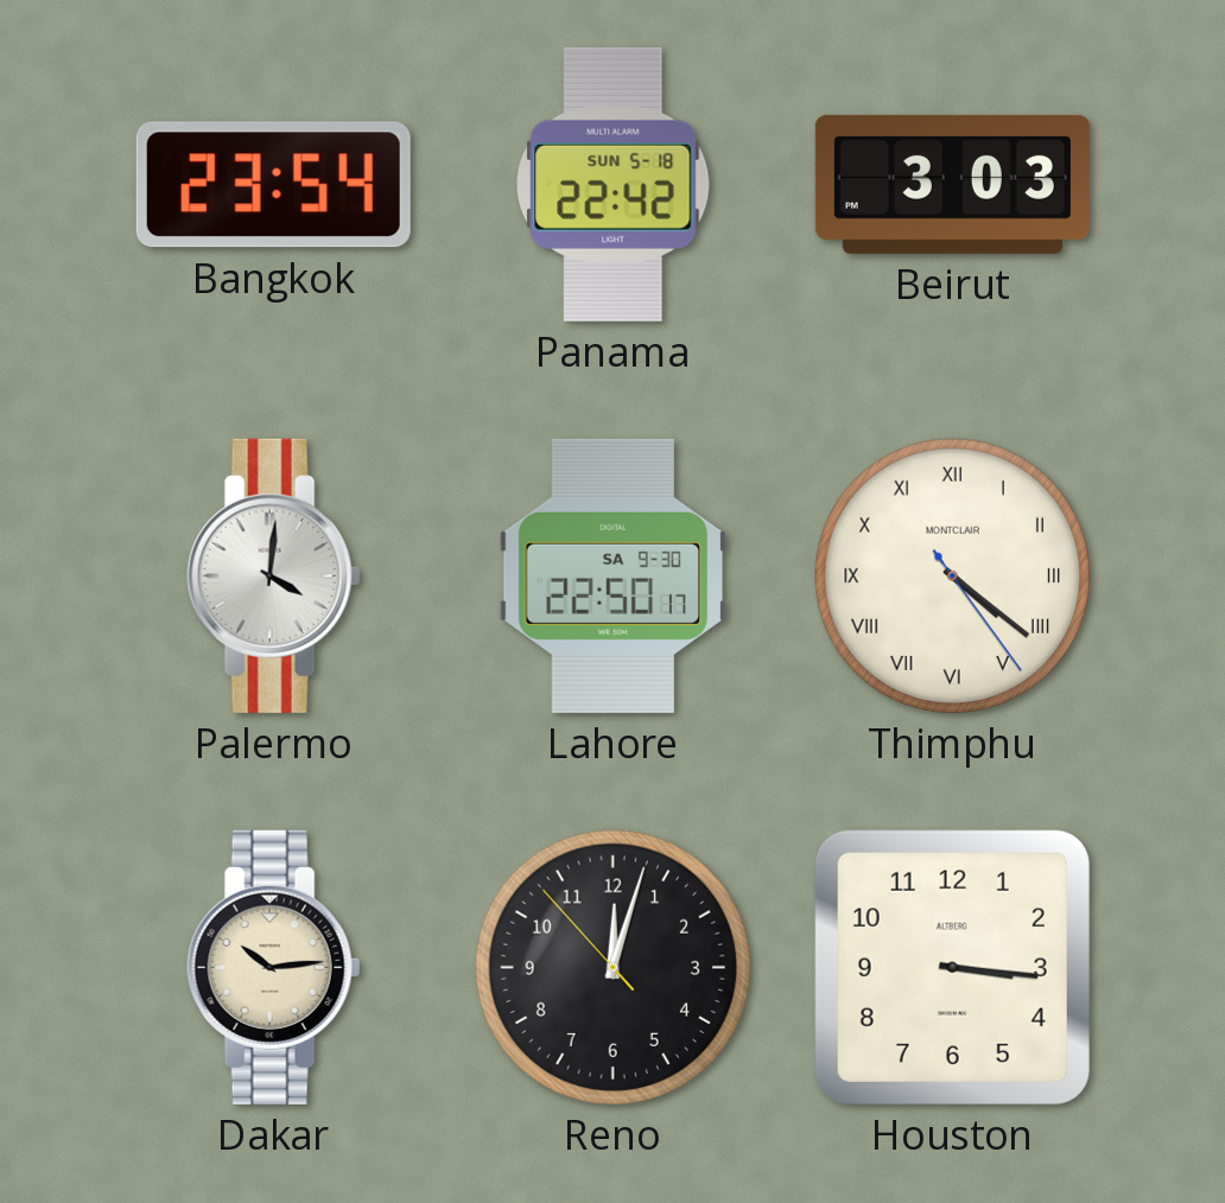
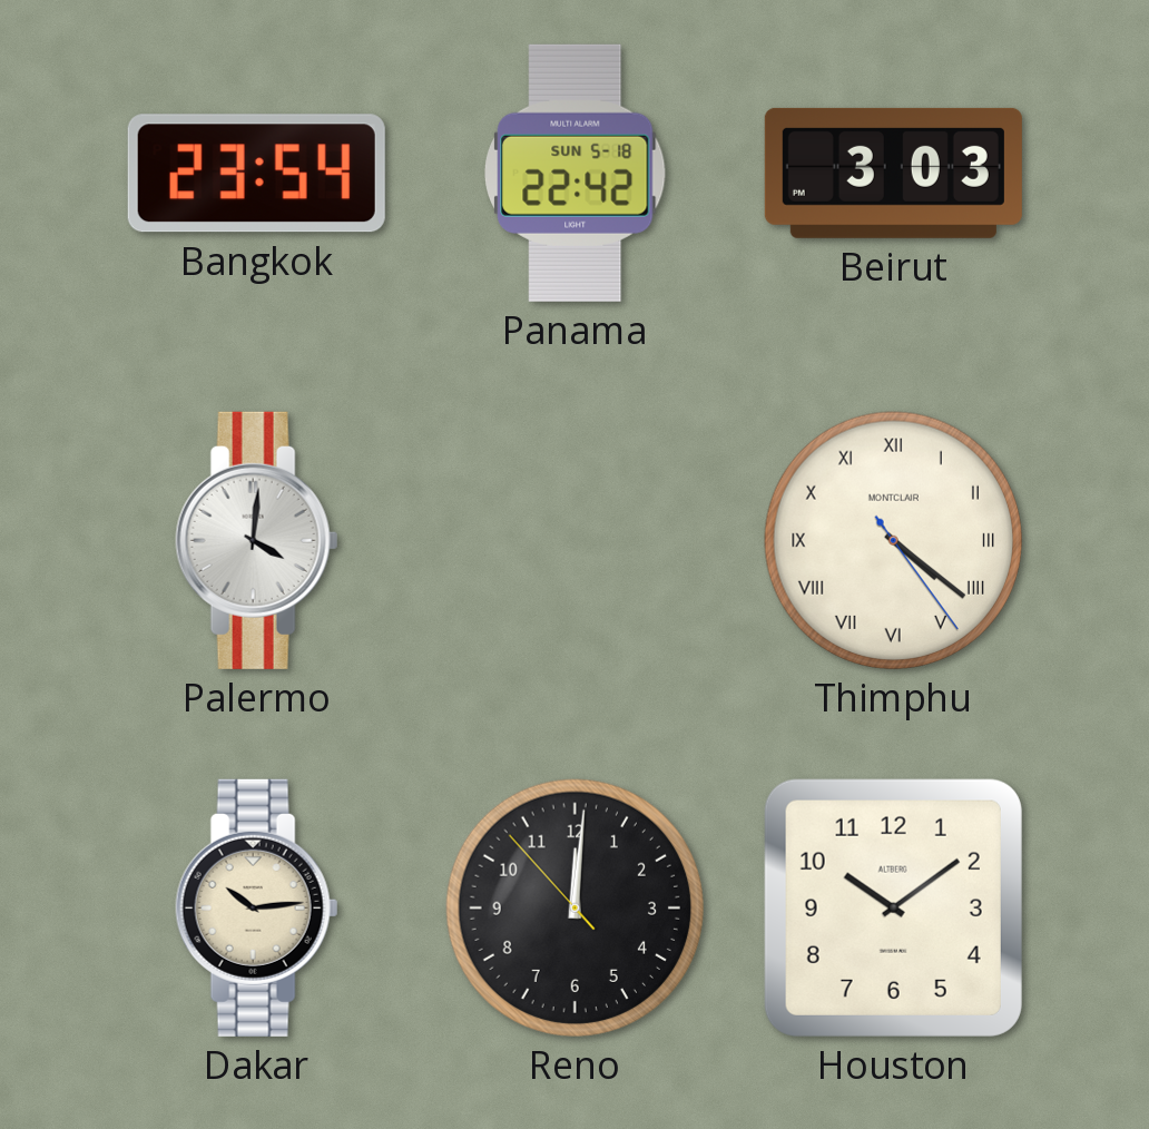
Lahore: 22:50 -> none
Reno: 12:02 -> 12:00
Houston: 3:16 -> 10:09
